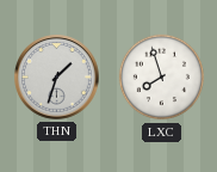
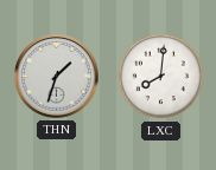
LXC: 7:57 -> 8:01
